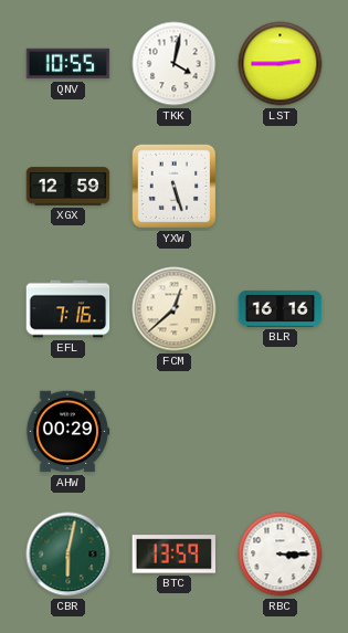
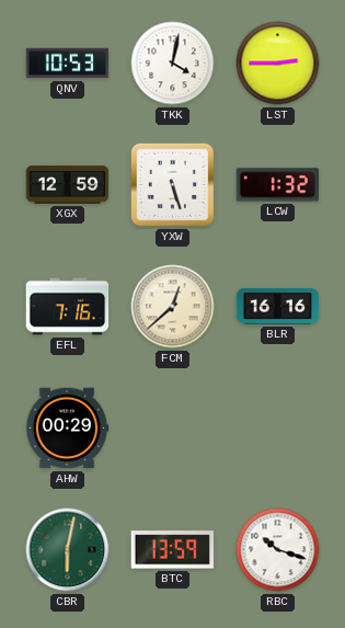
QNV: 10:55 -> 10:53
LCW: none -> 1:32
RBC: 3:15 -> 10:18
